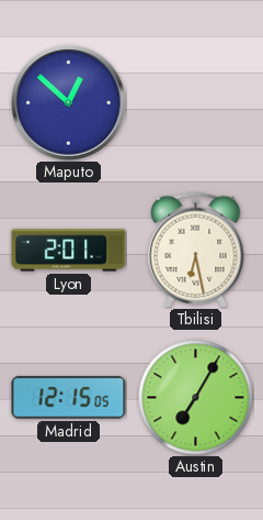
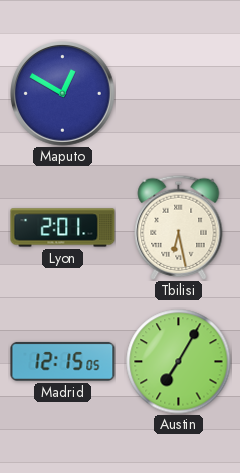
Maputo: 12:52 -> 12:50
